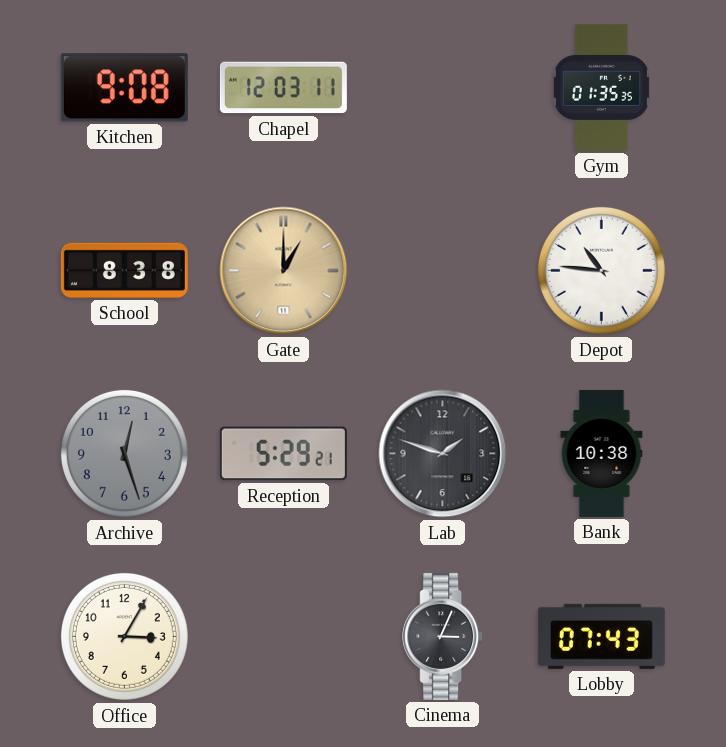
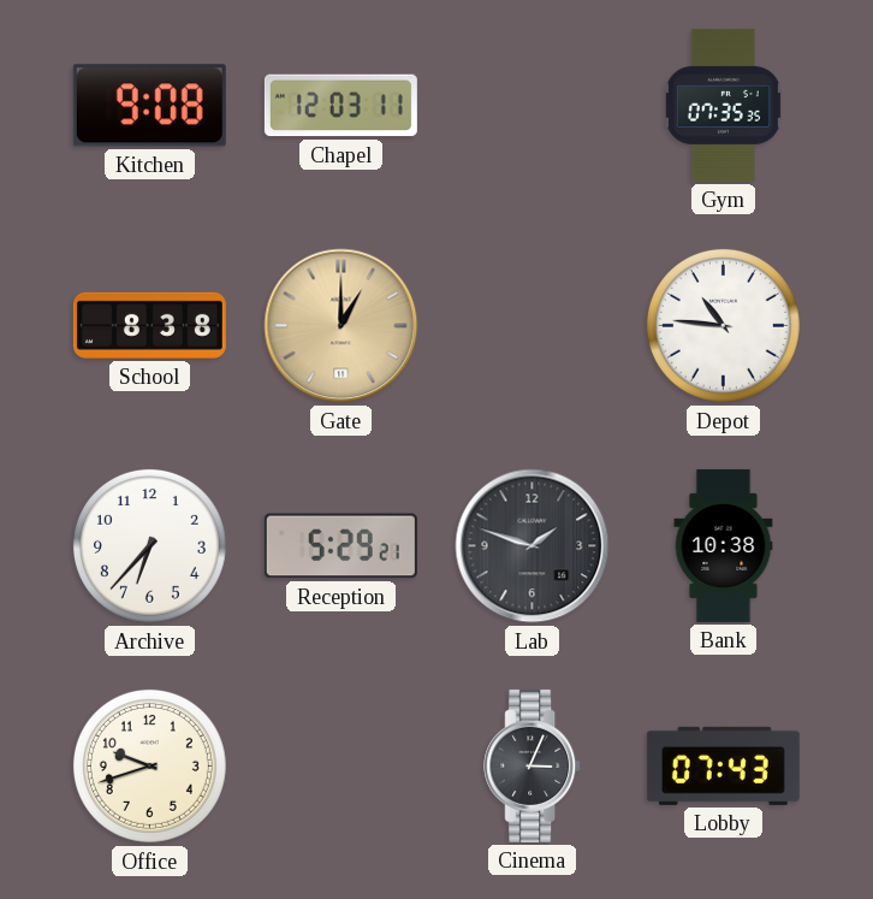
Gym: 01:35 -> 07:35
Archive: 12:27 -> 6:37
Archive dial: grey -> white
Office: 3:05 -> 9:42
